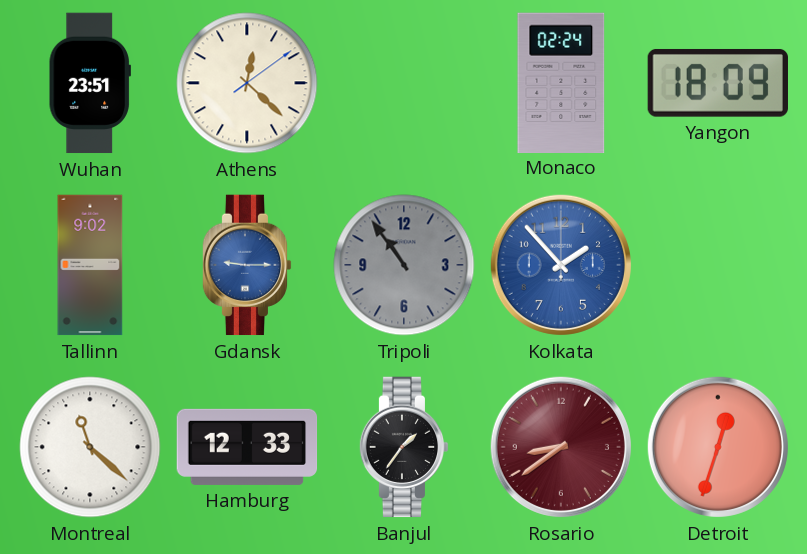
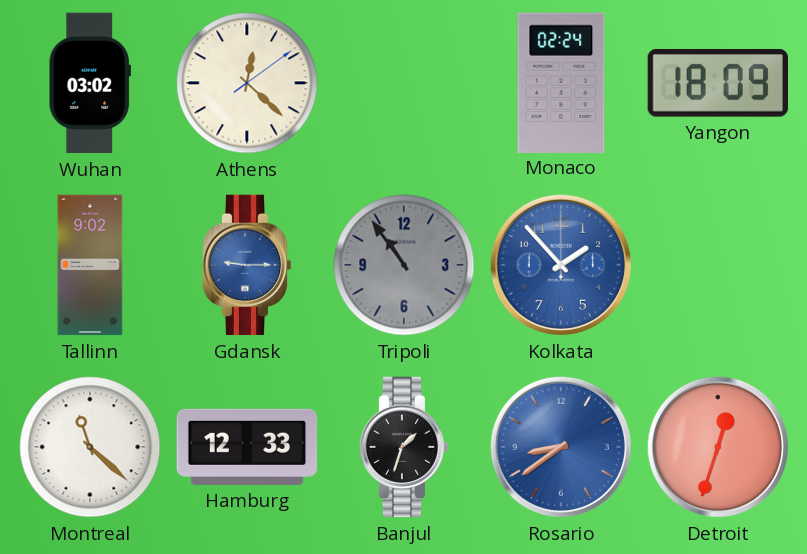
Wuhan: 23:51 -> 03:02
Banjul: 1:36 -> 1:33
Rosario dial: burgundy -> blue
